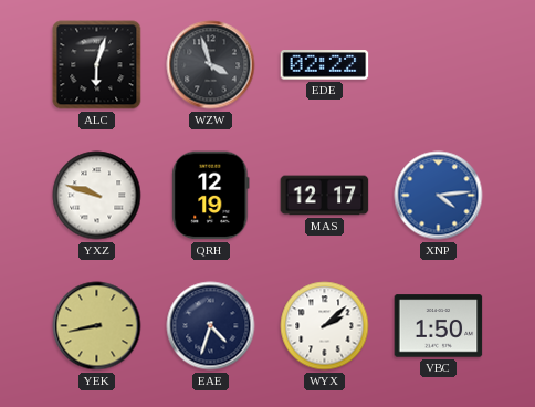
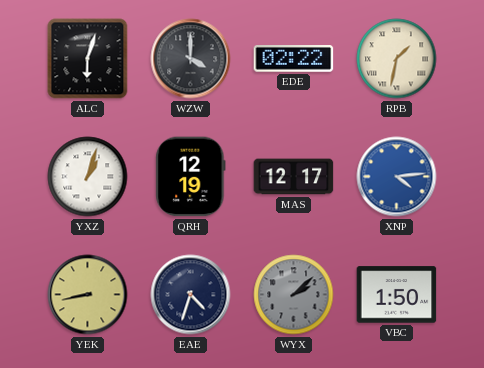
WZW: 3:57 -> 4:00
RPB: none -> 1:32
YXZ: 9:48 -> 1:03
WYX dial: white -> grey
